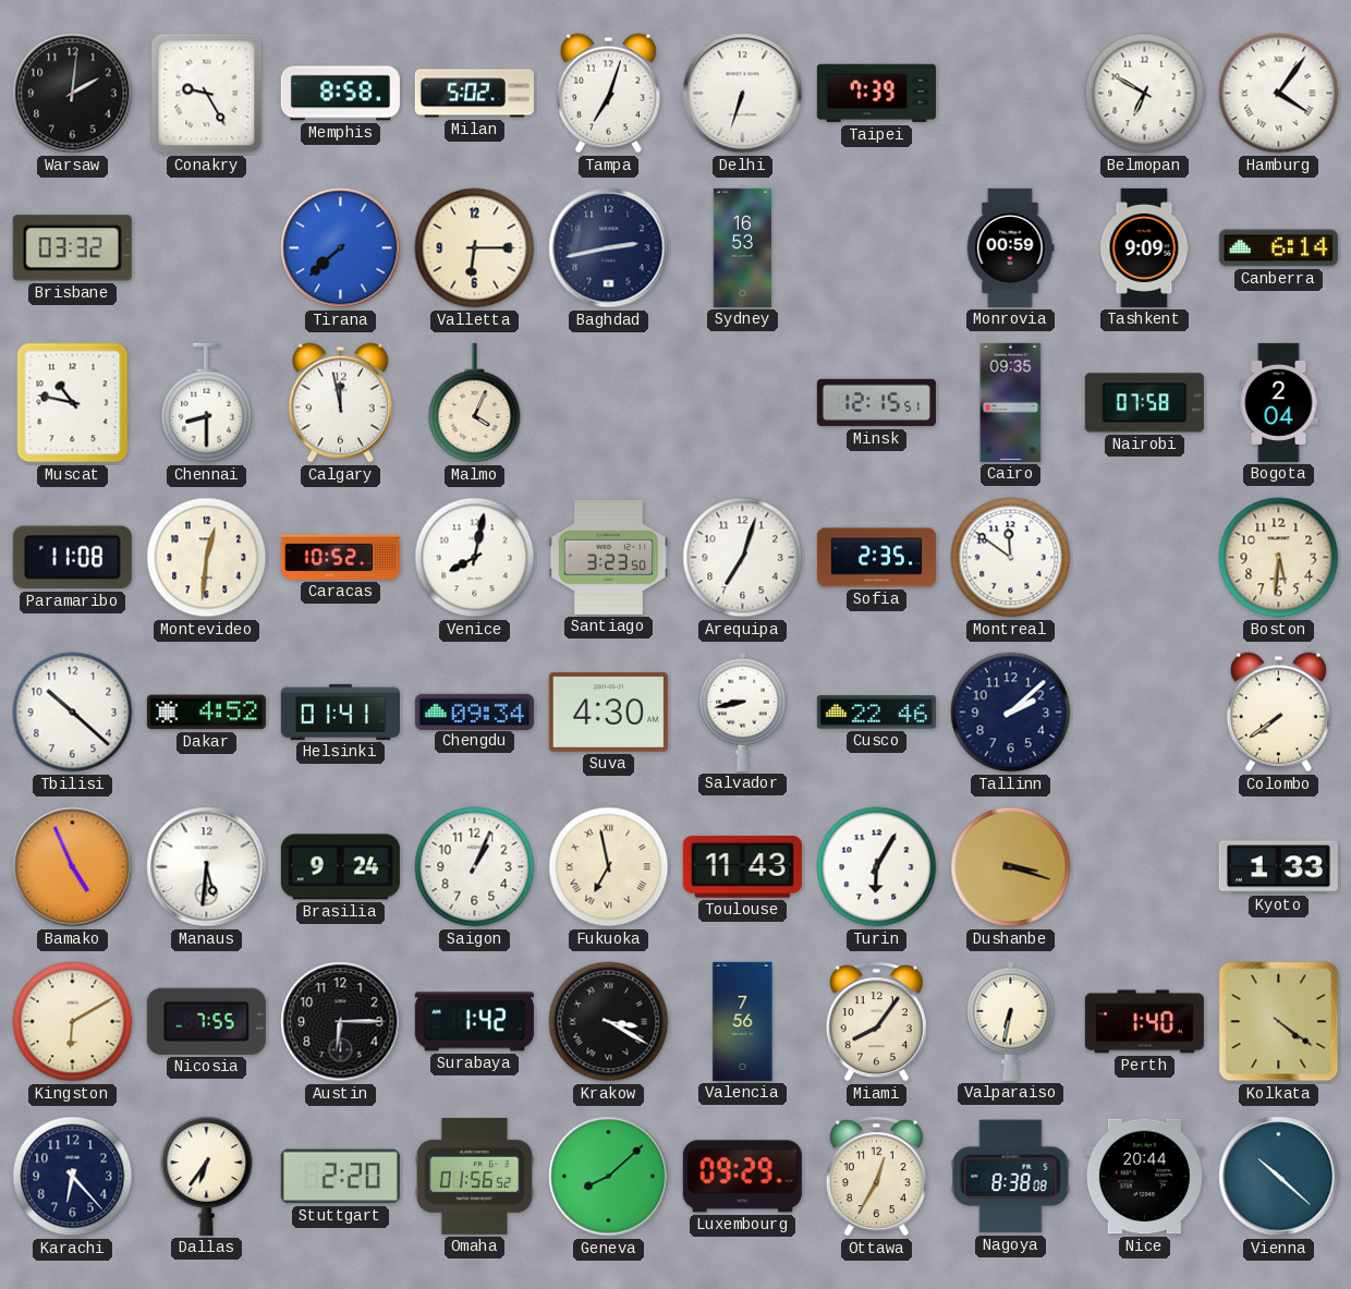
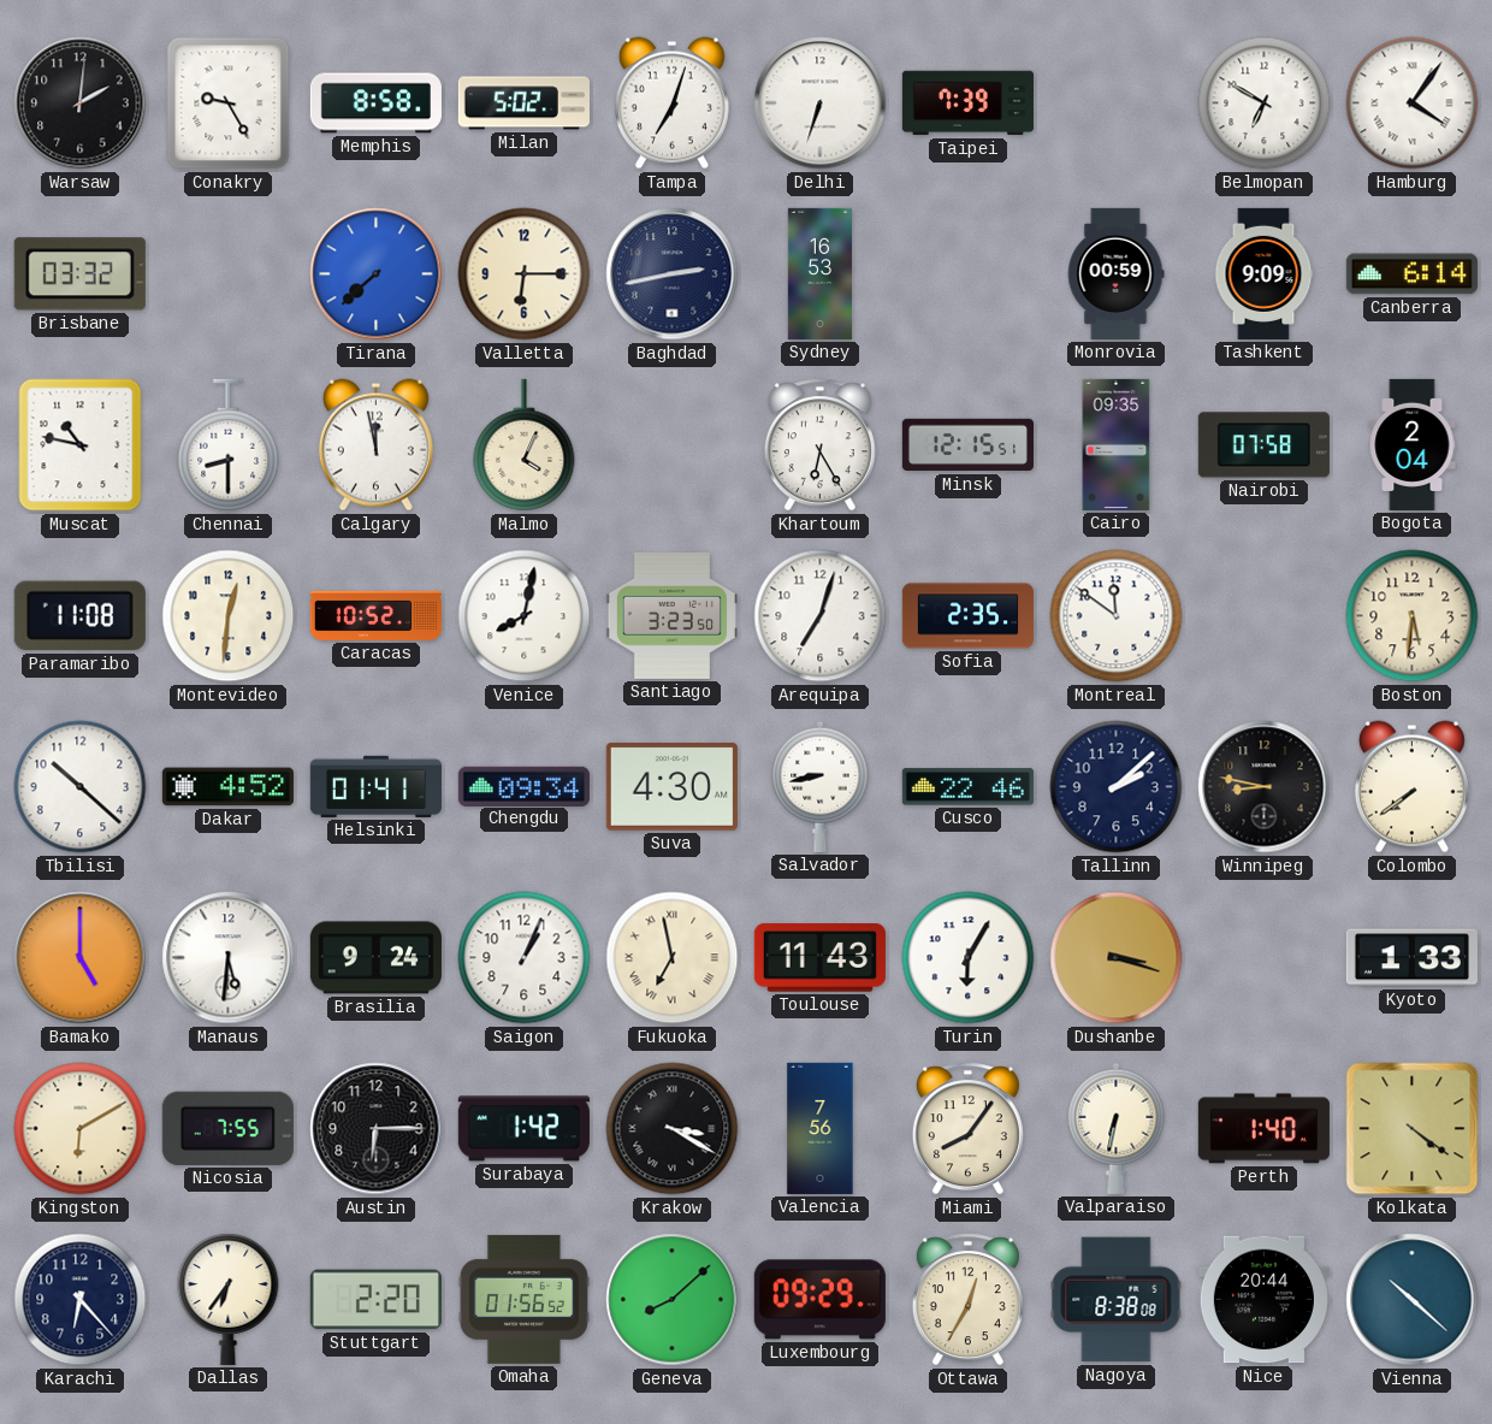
Khartoum: none -> 6:25
Winnipeg: none -> 8:47
Bamako: 4:56 -> 5:00
